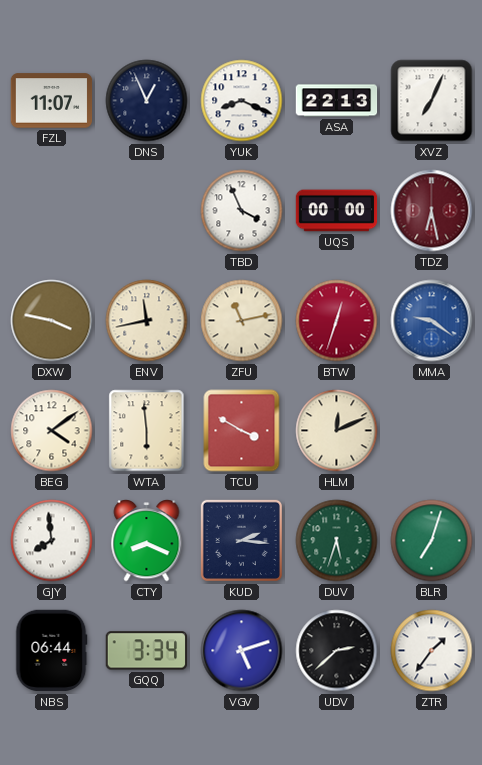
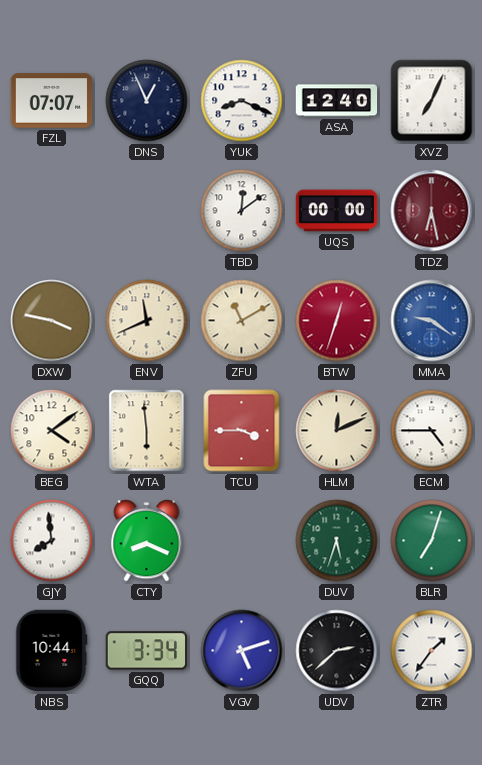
FZL: 11:07 -> 07:07
ASA: 22:13 -> 12:40
TBD: 3:56 -> 12:09
ENV: 11:43 -> 11:41
ZFU: 11:13 -> 11:10
TCU: 3:50 -> 3:45
ECM: none -> 4:45
KUD: 2:16 -> none
NBS: 06:44 -> 10:44
